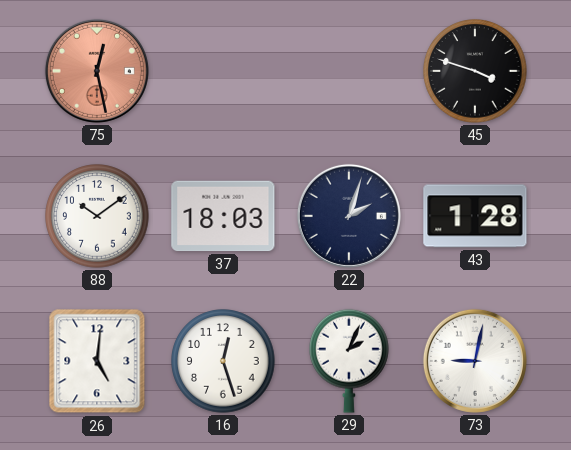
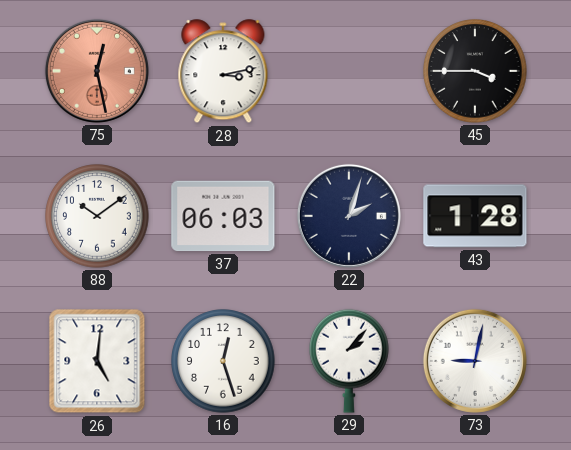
28: none -> 3:13
45: 3:48 -> 3:45
37: 18:03 -> 06:03
29: 2:04 -> 2:07
